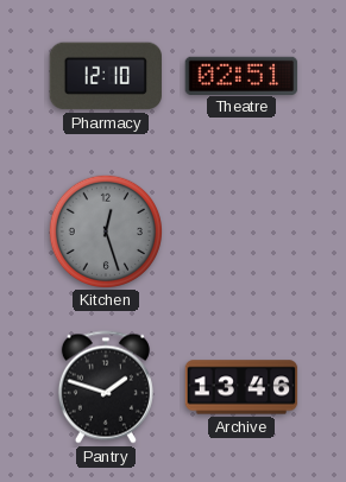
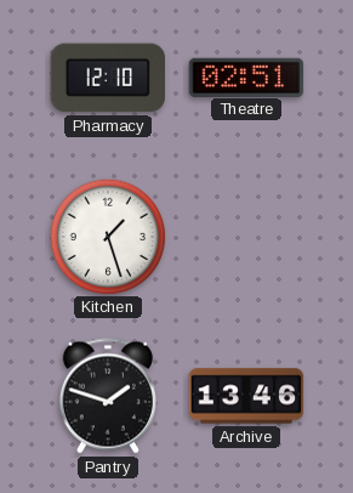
Kitchen: 12:27 -> 1:27
Kitchen dial: grey -> white
